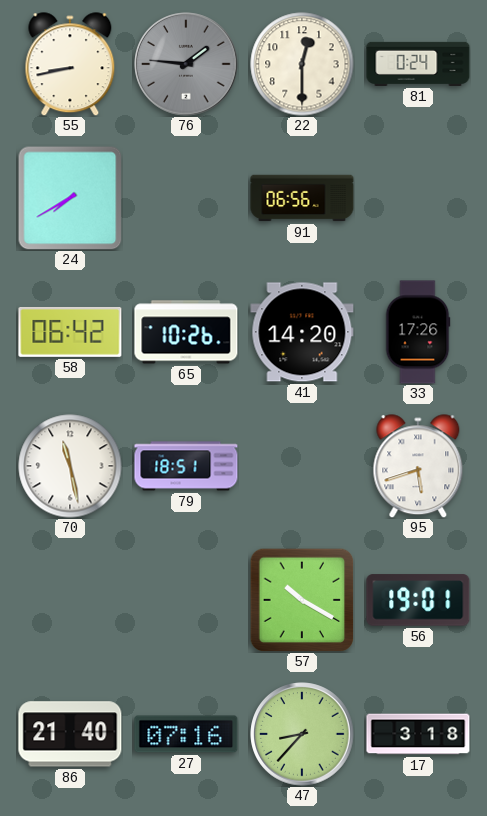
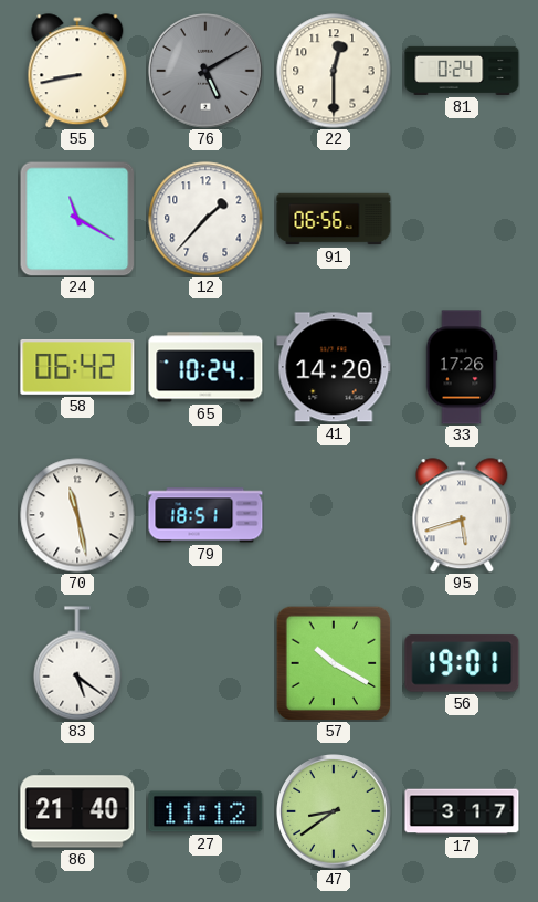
76: 1:46 -> 5:10
24: 7:40 -> 11:20
12: none -> 1:37
65: 10:26 -> 10:24
83: none -> 5:21
27: 07:16 -> 11:12
47: 8:37 -> 8:39
17: 3:18 -> 3:17
